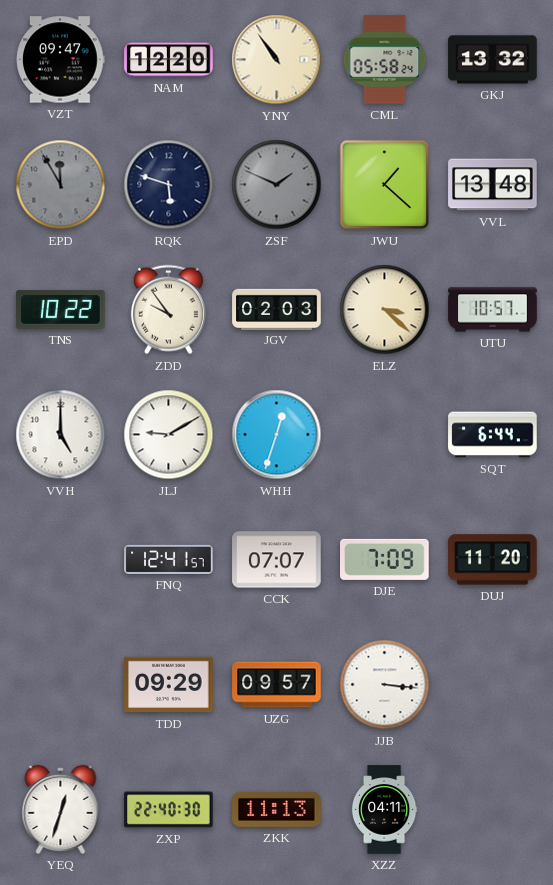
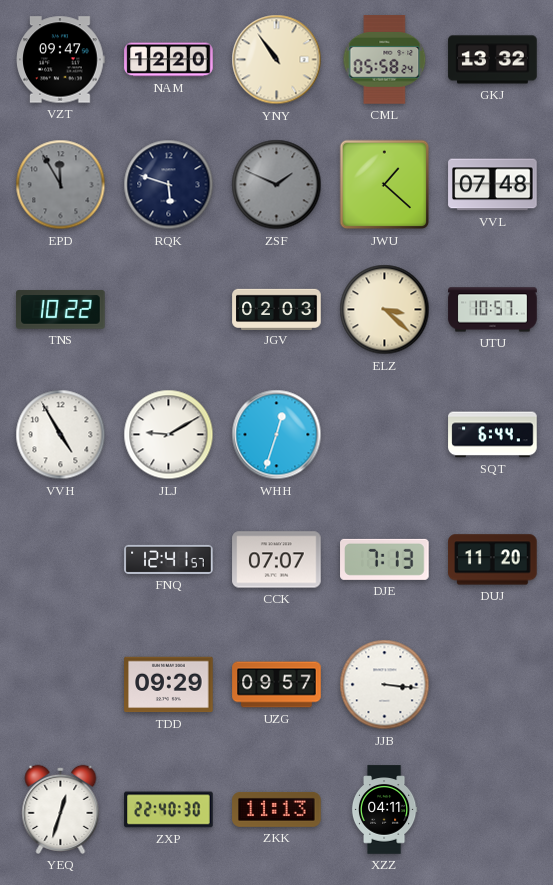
VVL: 13:48 -> 07:48
ZDD: 9:54 -> none
VVH: 5:00 -> 4:55
DJE: 7:09 -> 7:13
